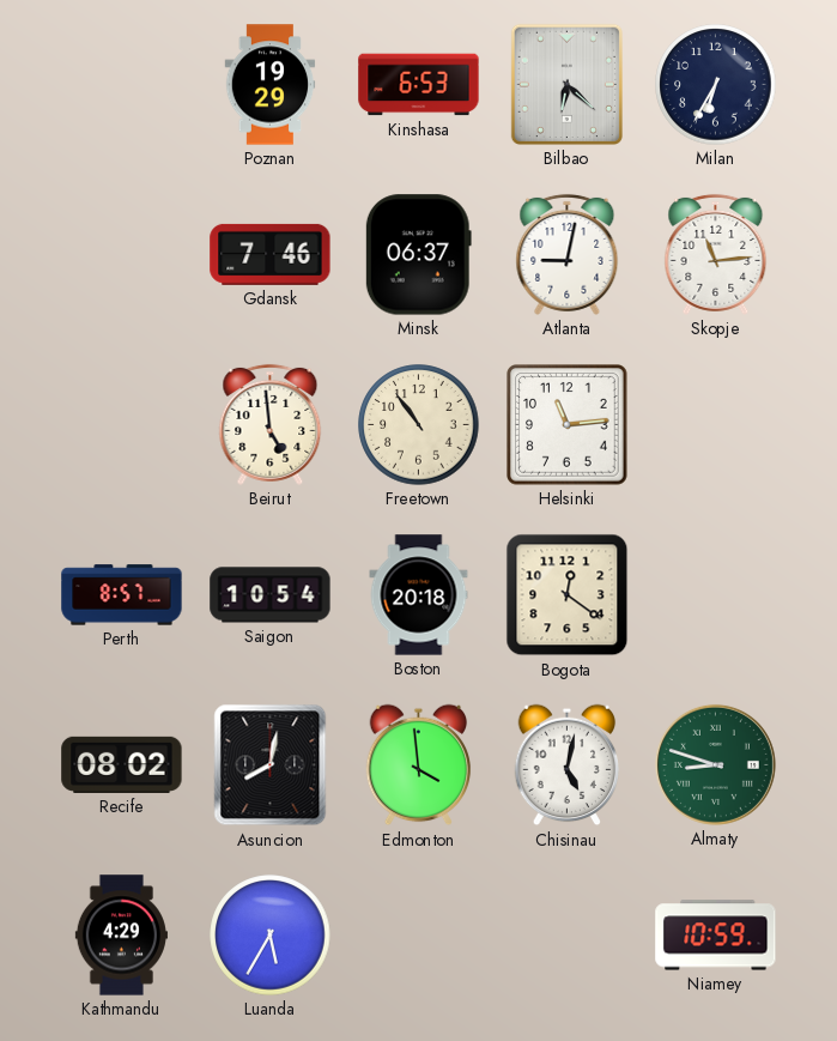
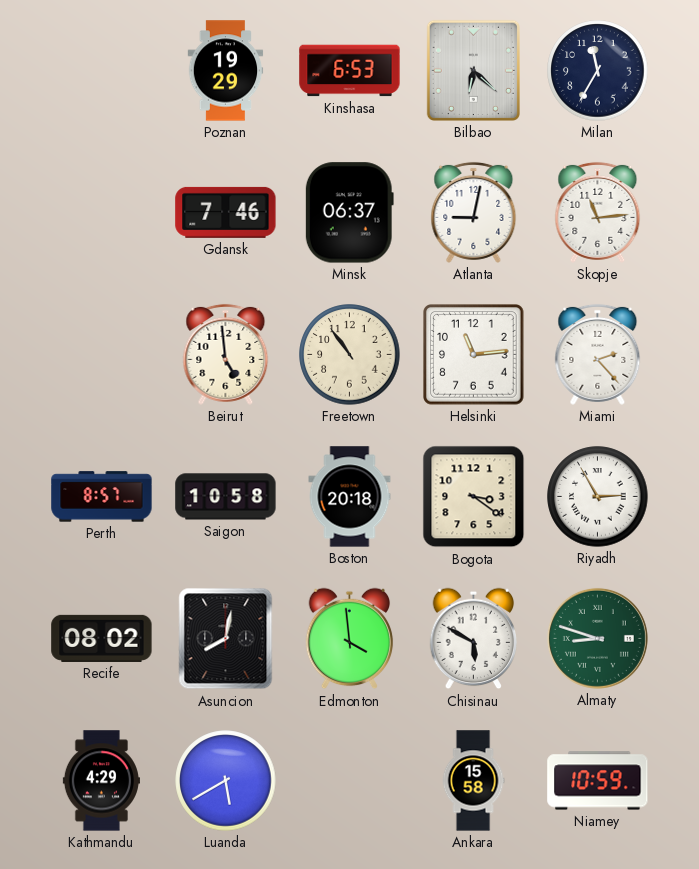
Milan: 6:35 -> 11:35
Miami: none -> 2:23
Saigon: 10:54 -> 10:58
Bogota: 12:21 -> 3:21
Riyadh: none -> 2:55
Chisinau: 5:02 -> 5:50
Luanda: 5:35 -> 5:40
Ankara: none -> 15:58
